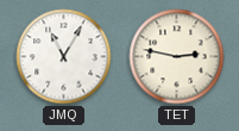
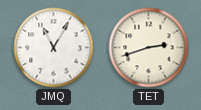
TET: 2:47 -> 2:42
